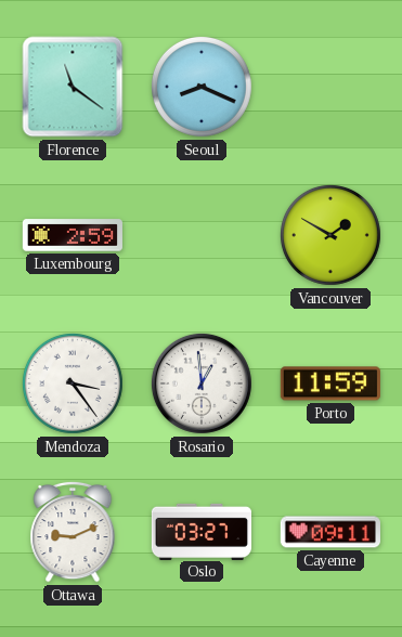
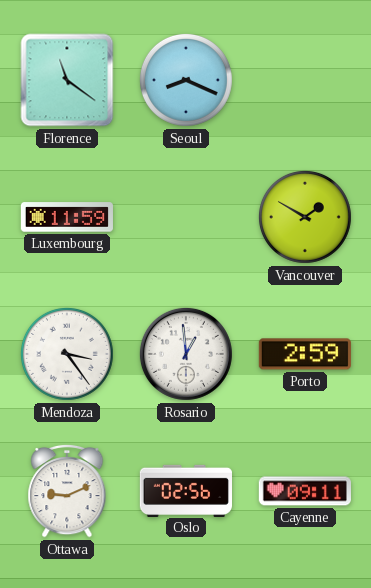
Luxembourg: 2:59 -> 11:59
Porto: 11:59 -> 2:59
Oslo: 03:27 -> 02:56
